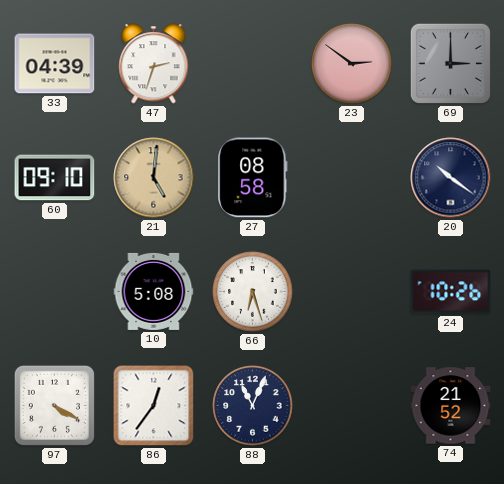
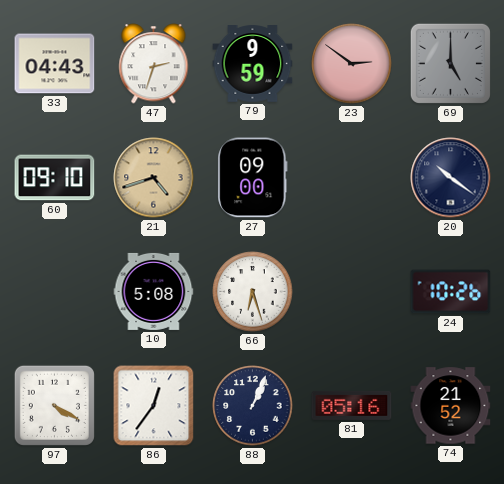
33: 04:39 -> 04:43
79: none -> 9:59
69: 3:00 -> 5:00
21: 5:01 -> 4:42
27: 08:58 -> 09:00
88: 11:04 -> 1:04
81: none -> 05:16
